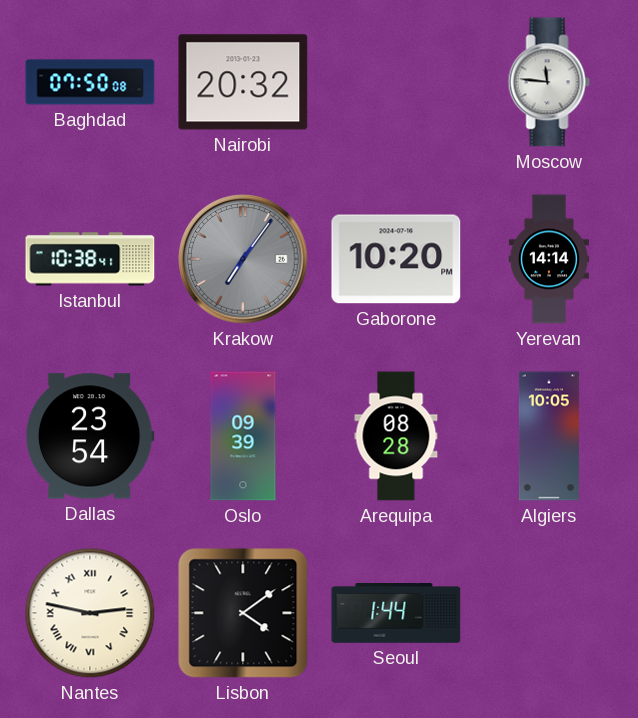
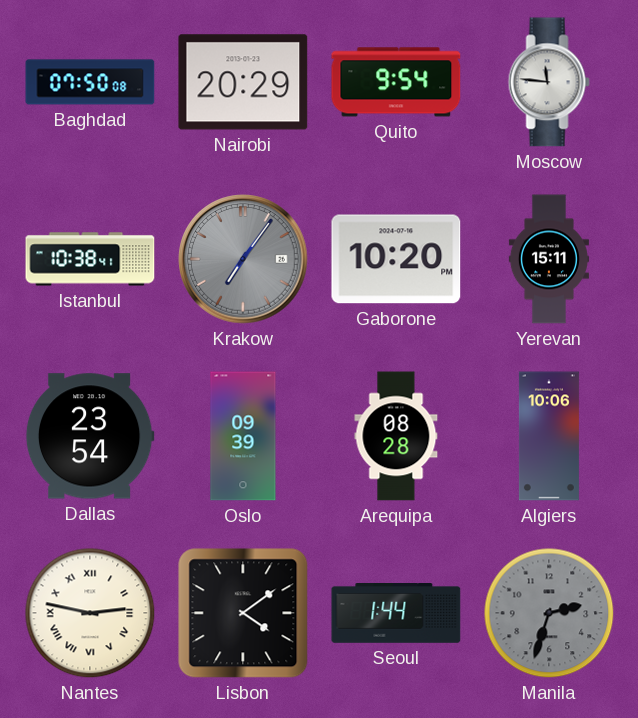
Nairobi: 20:32 -> 20:29
Quito: none -> 9:54
Yerevan: 14:14 -> 15:11
Algiers: 10:05 -> 10:06
Manila: none -> 2:33
